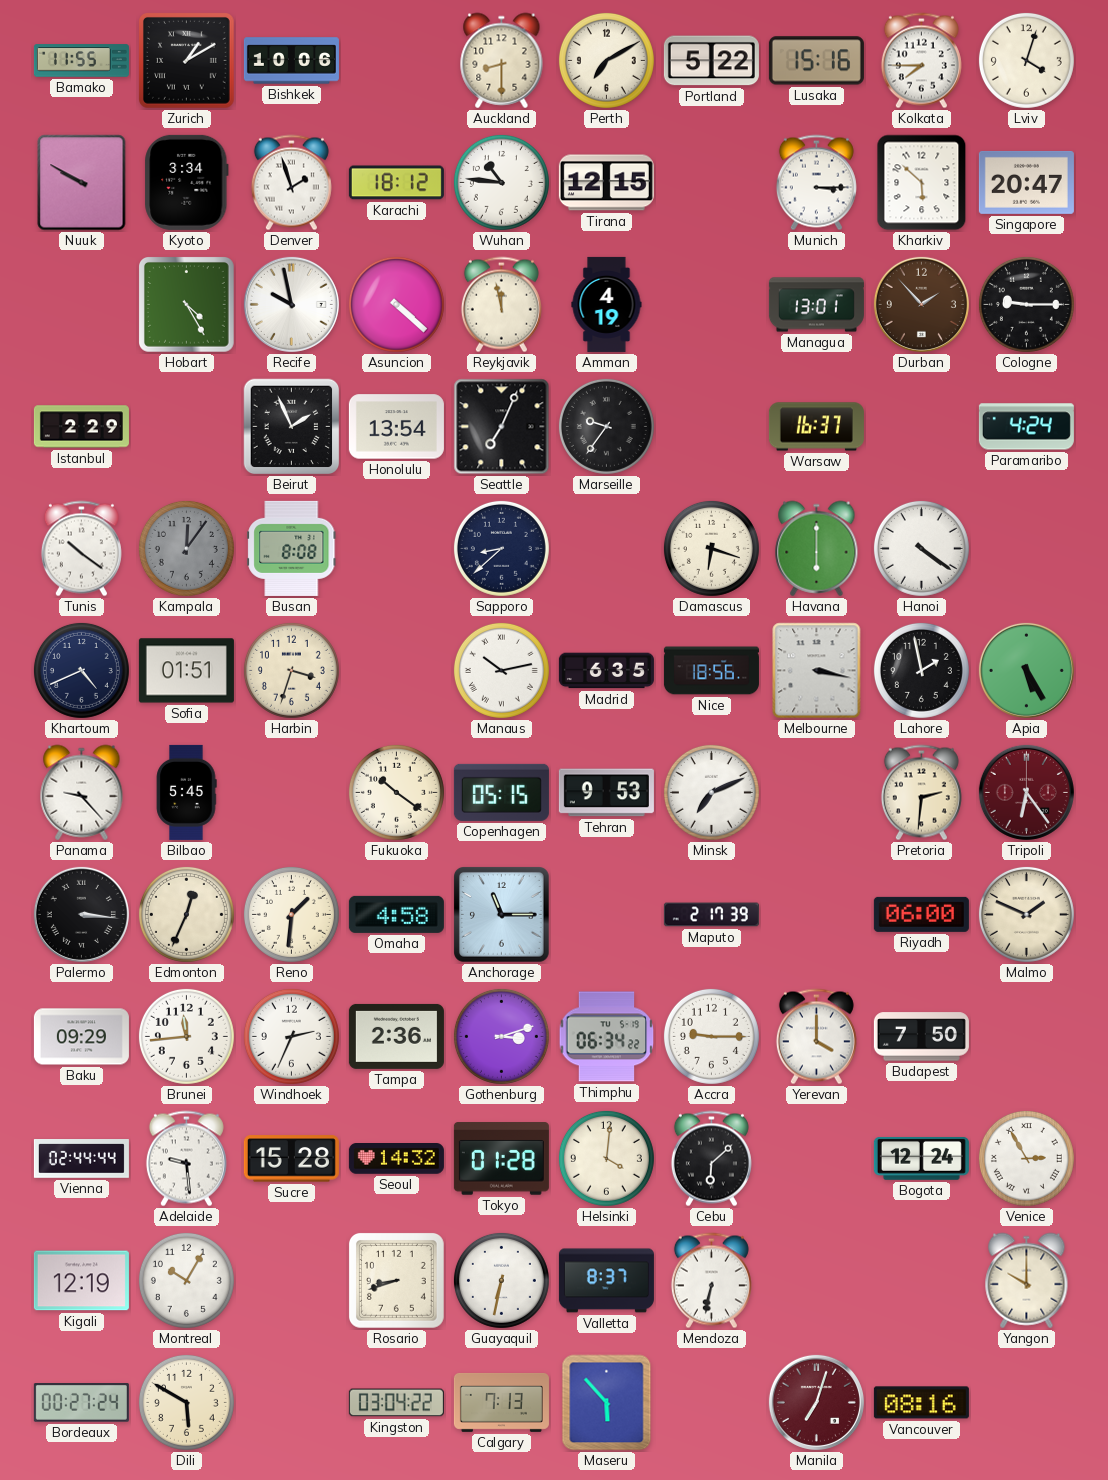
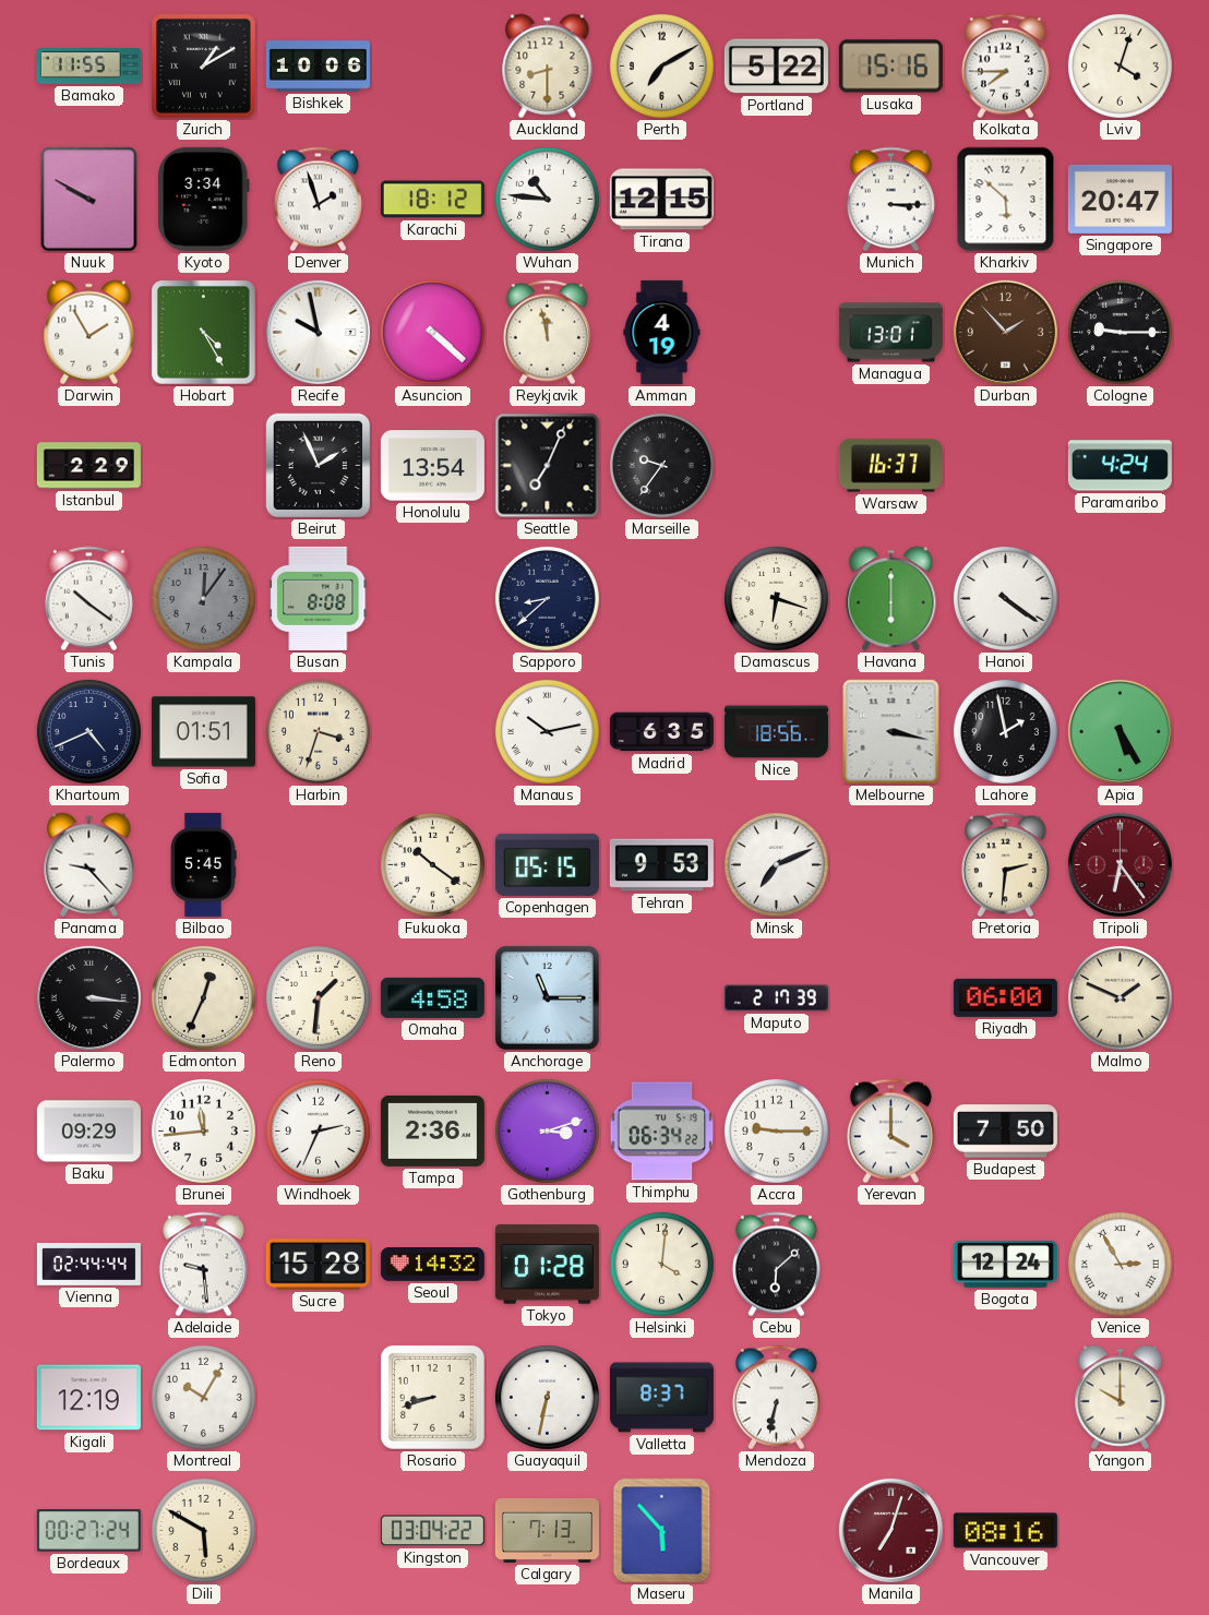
Darwin: none -> 1:55
